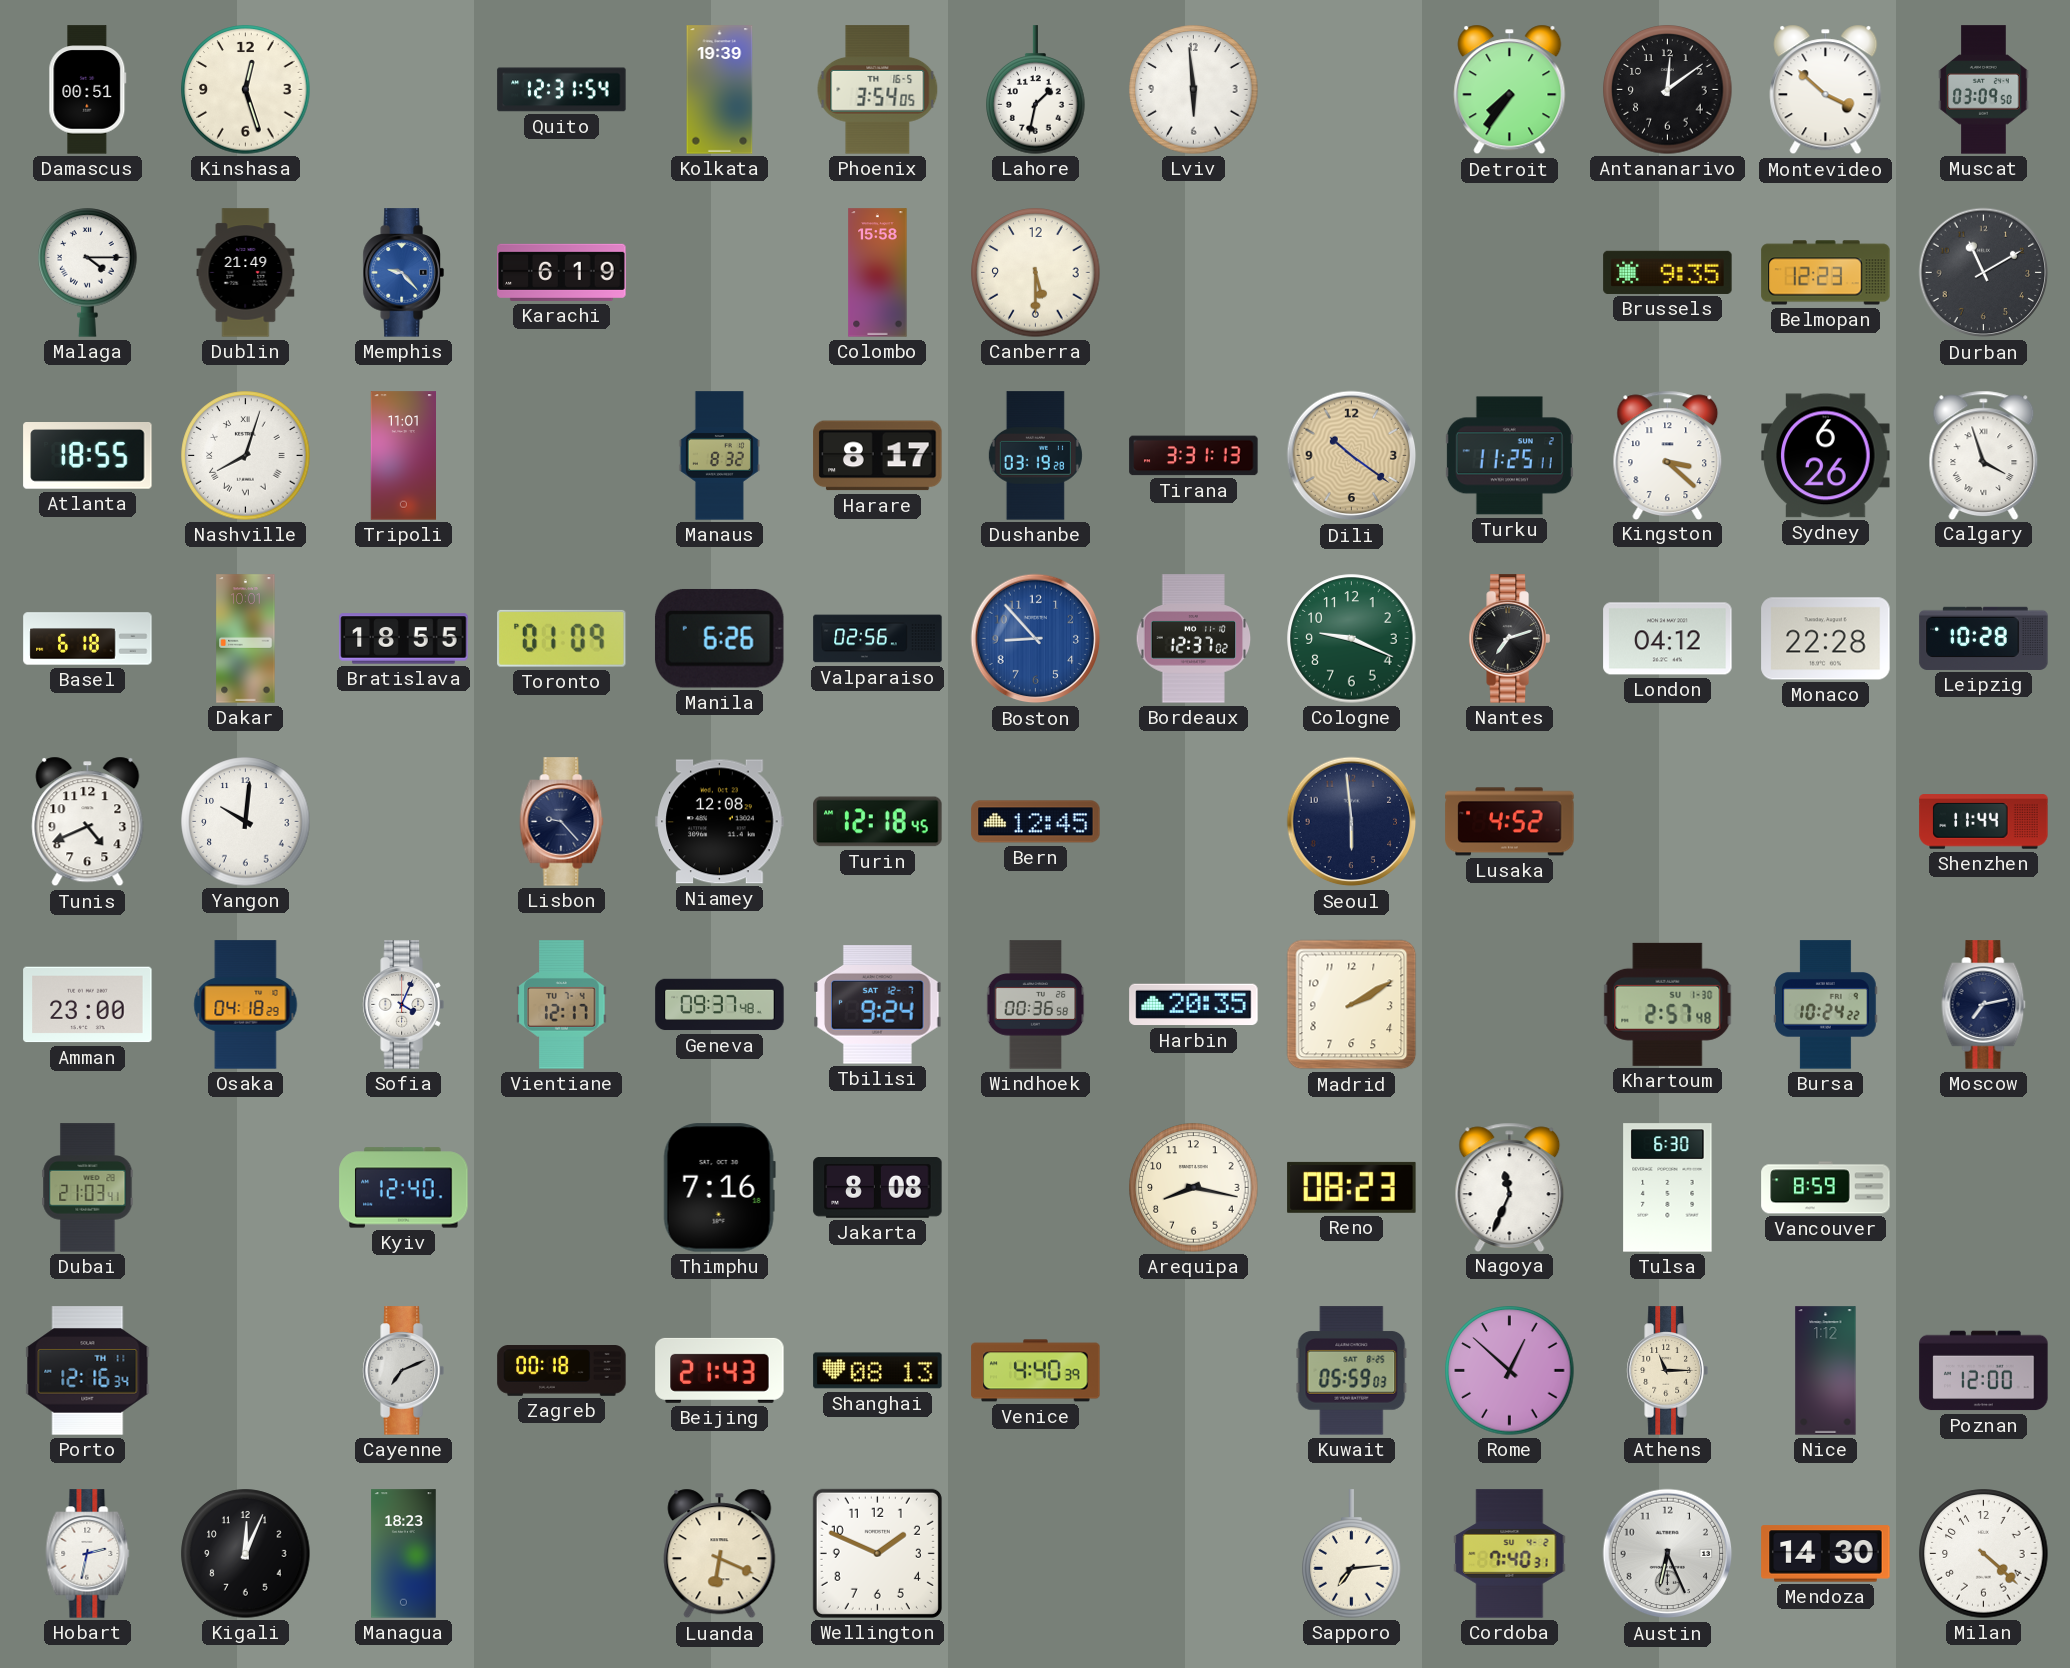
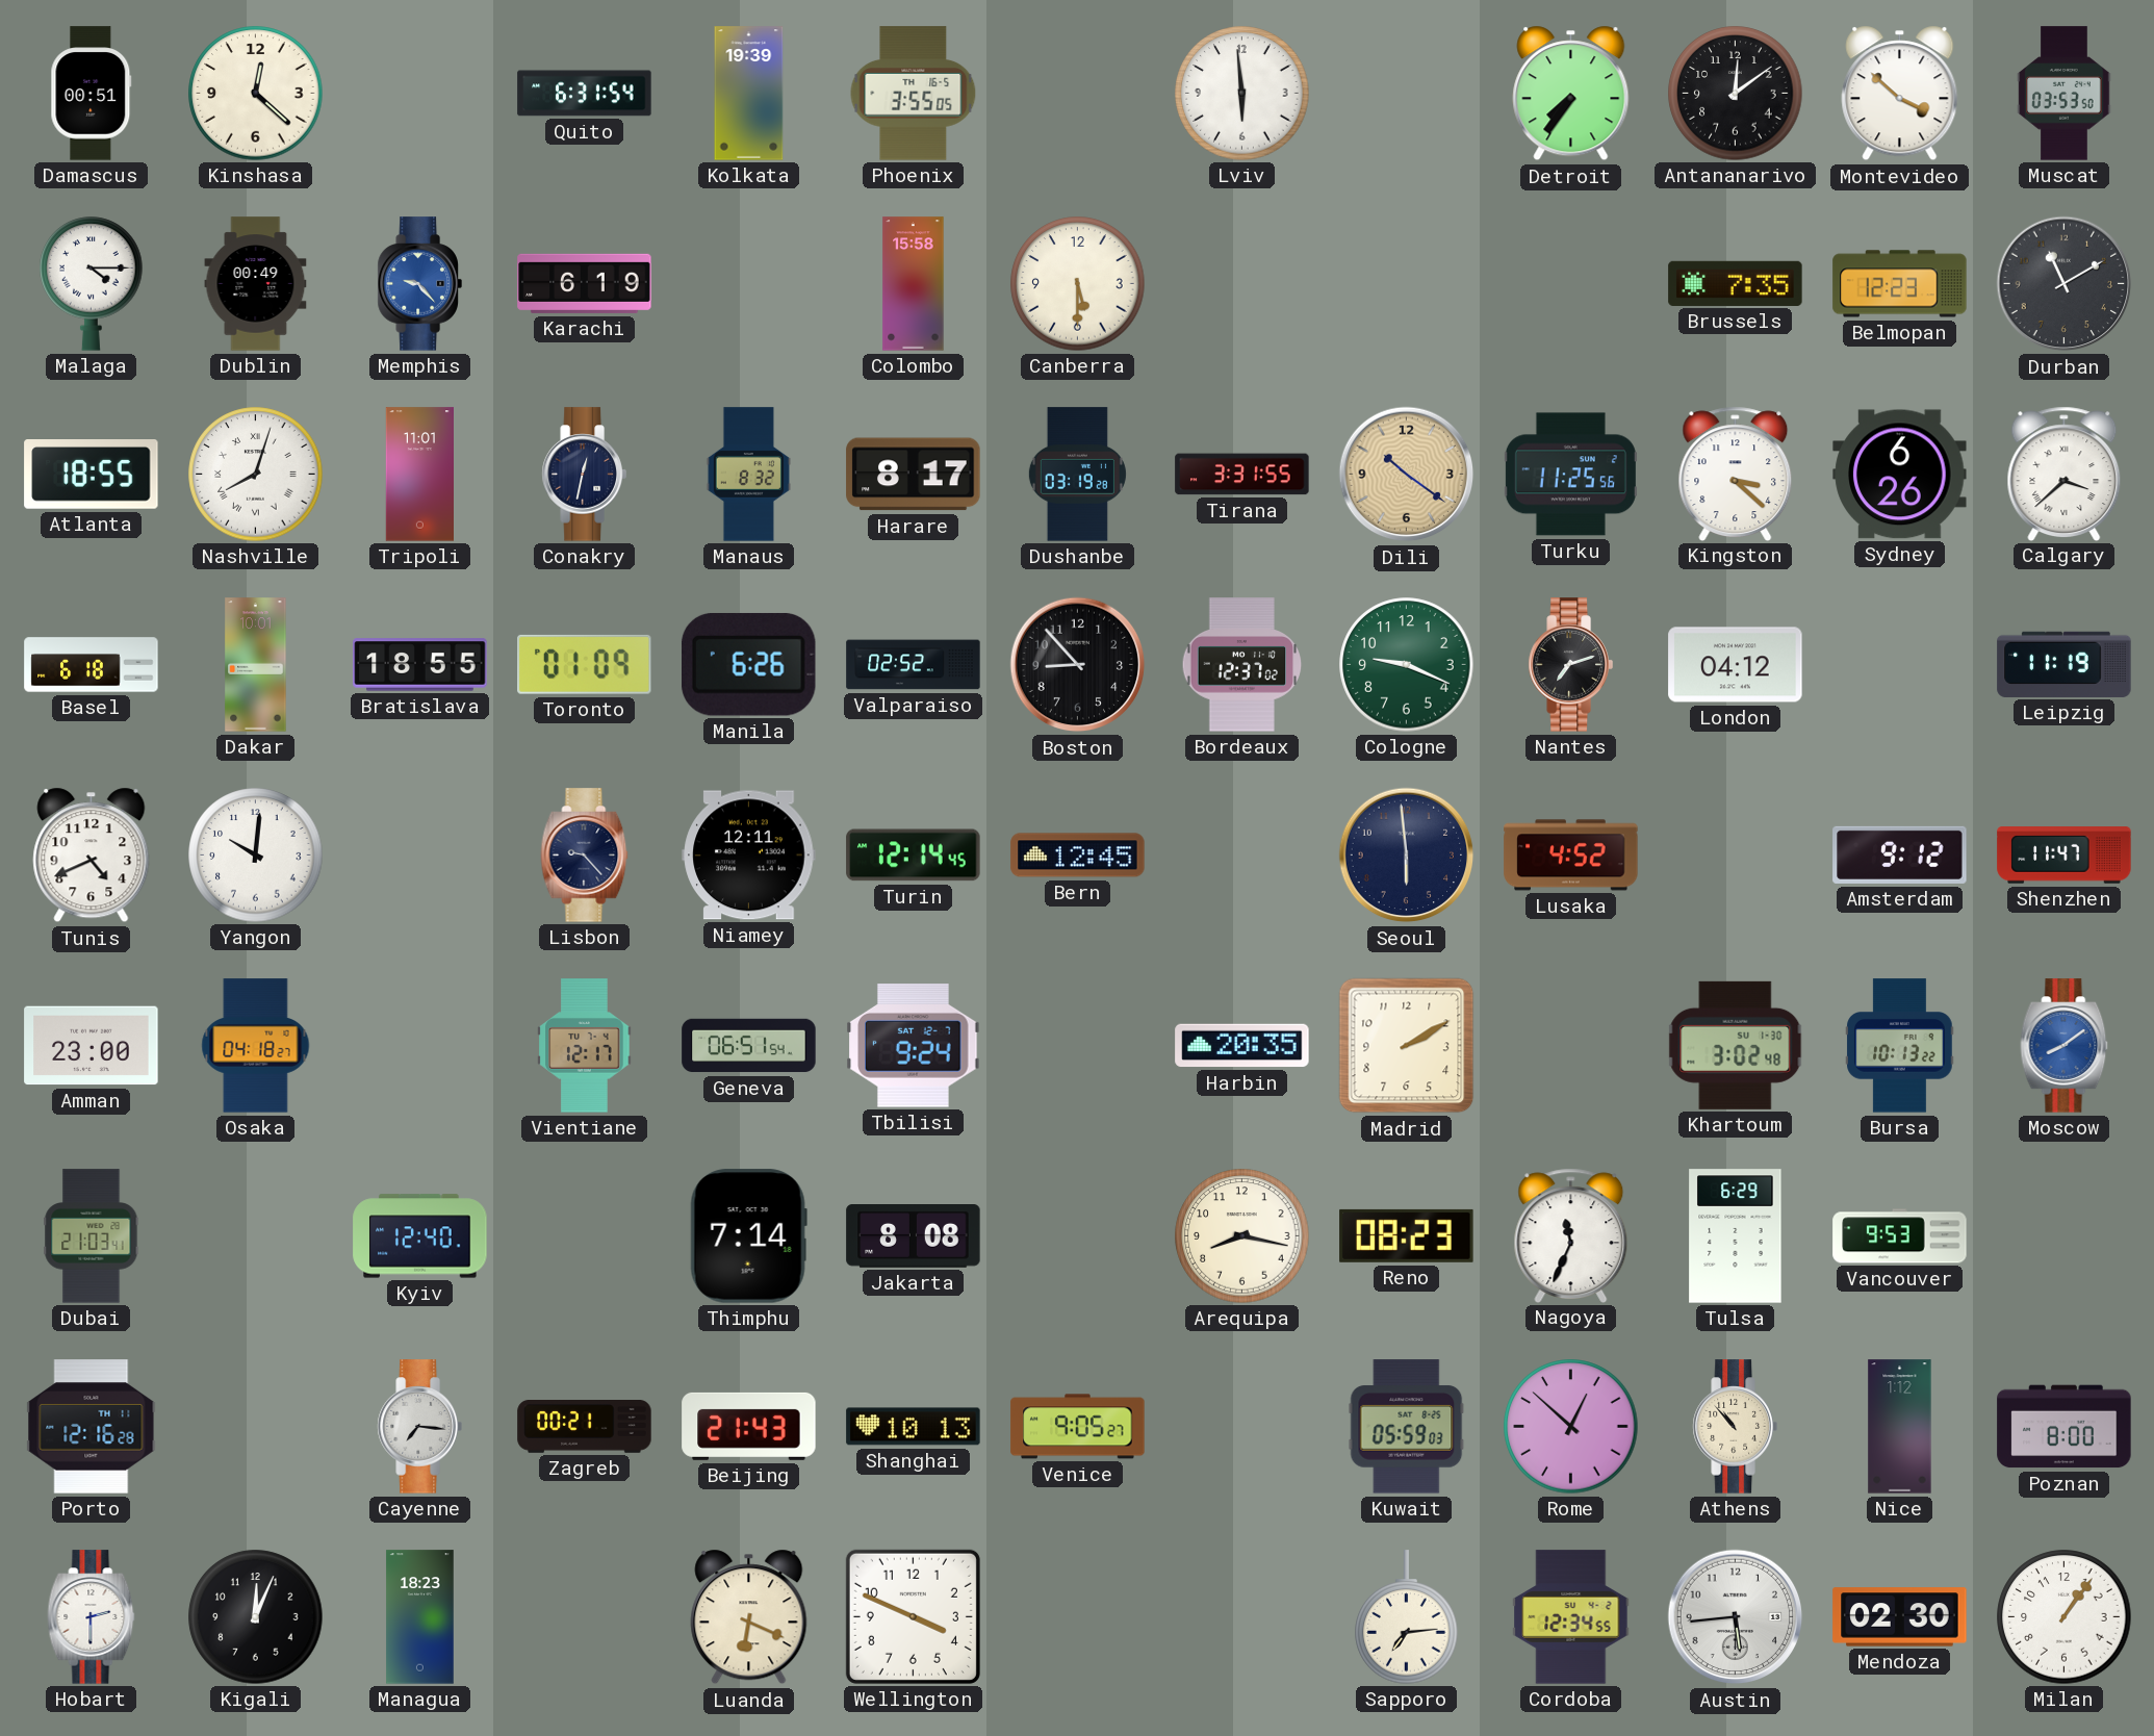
Kinshasa: 12:27 -> 12:22
Quito: 12:31 -> 6:31
Phoenix: 3:54 -> 3:55
Lahore: 1:32 -> none
Muscat: 03:09 -> 03:53
Dublin: 21:49 -> 00:49
Brussels: 9:35 -> 7:35
Conakry: none -> 12:32
Tirana: 3:31:13 -> 3:31:55
Turku: 11:25:11 -> 11:25:56
Calgary: 3:57 -> 3:38
Valparaiso: 02:56 -> 02:52
Boston dial: blue -> black
Monaco: 22:28 -> none
Leipzig: 10:28 -> 11:19
Niamey: 12:08 -> 12:11
Turin: 12:18 -> 12:14
Amsterdam: none -> 9:12
Shenzhen: 11:44 -> 11:47
Osaka: 04:18:29 -> 04:18:27
Sofia: 4:04 -> none
Geneva: 09:37 -> 06:51
Windhoek: 00:36 -> none
Khartoum: 2:57 -> 3:02
Bursa: 10:24 -> 10:13
Moscow: 7:13 -> 8:09
Moscow dial: navy -> blue
Thimphu: 7:16 -> 7:14
Tulsa: 6:30 -> 6:29
Vancouver: 8:59 -> 9:53
Porto: 12:16:34 -> 12:16:28
Cayenne: 7:11 -> 7:16
Zagreb: 00:18 -> 00:21
Shanghai: 08:13 -> 10:13
Venice: 4:40 -> 9:05
Athens: 11:15 -> 10:53
Poznan: 12:00 -> 8:00
Hobart: 2:32 -> 2:30
Wellington: 1:49 -> 3:49
Cordoba: 7:40 -> 12:34
Austin: 6:26 -> 5:44
Mendoza: 14:30 -> 02:30
Milan: 4:22 -> 1:06
